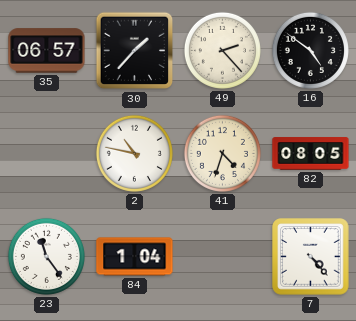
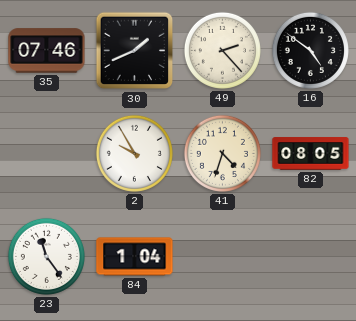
35: 06:57 -> 07:46
30: 1:37 -> 1:41
2: 10:47 -> 9:55
7: 4:23 -> none
